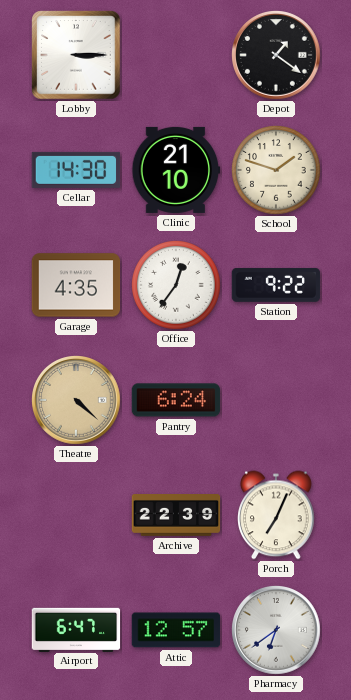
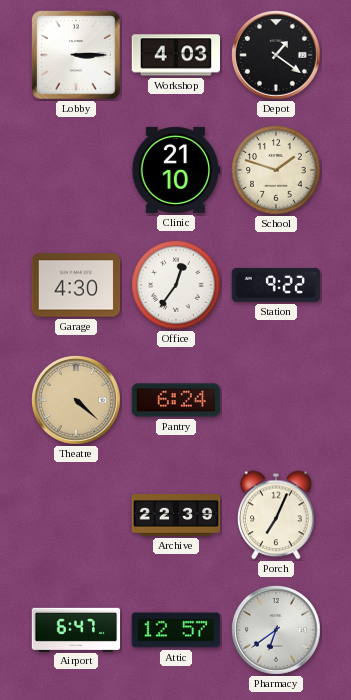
Workshop: none -> 4:03
Cellar: 14:30 -> none
Garage: 4:35 -> 4:30
